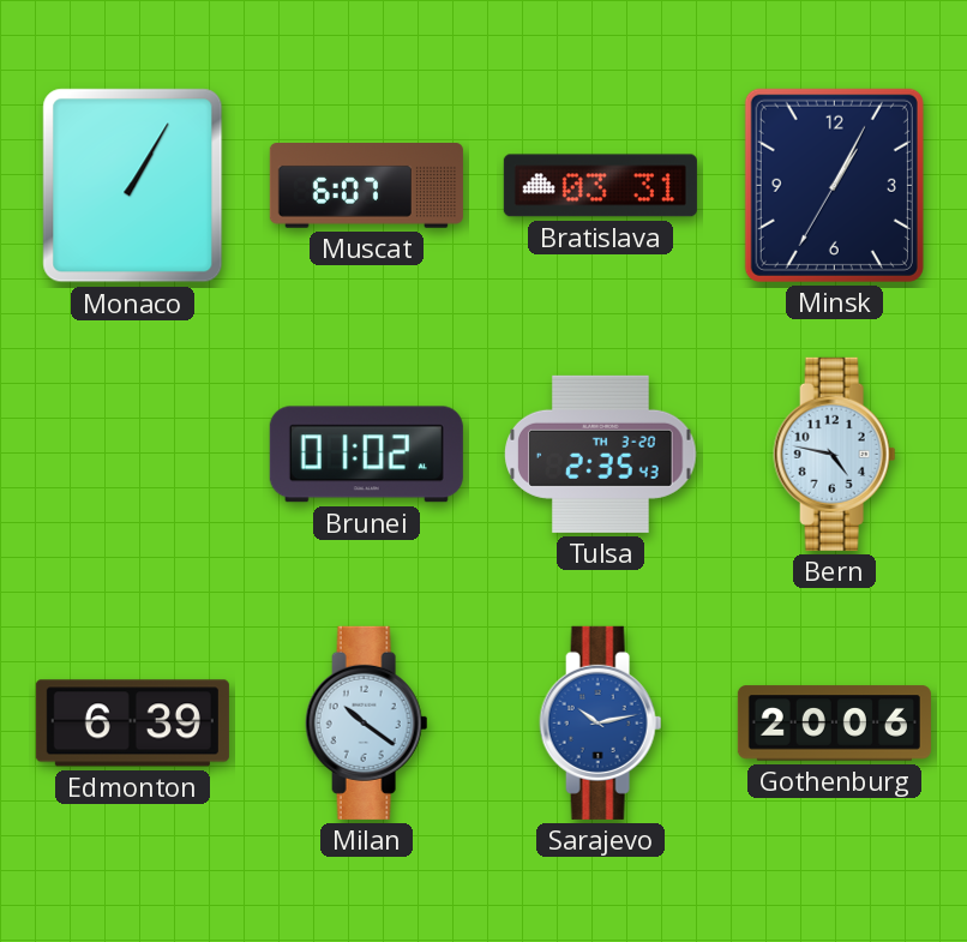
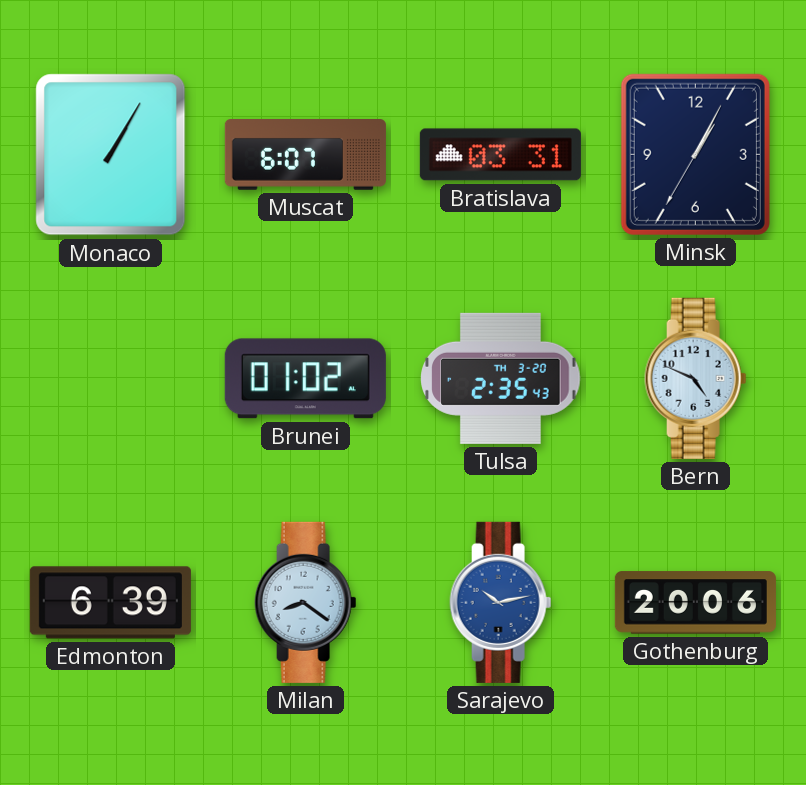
Bern: 4:47 -> 4:49
Milan: 10:21 -> 8:21
